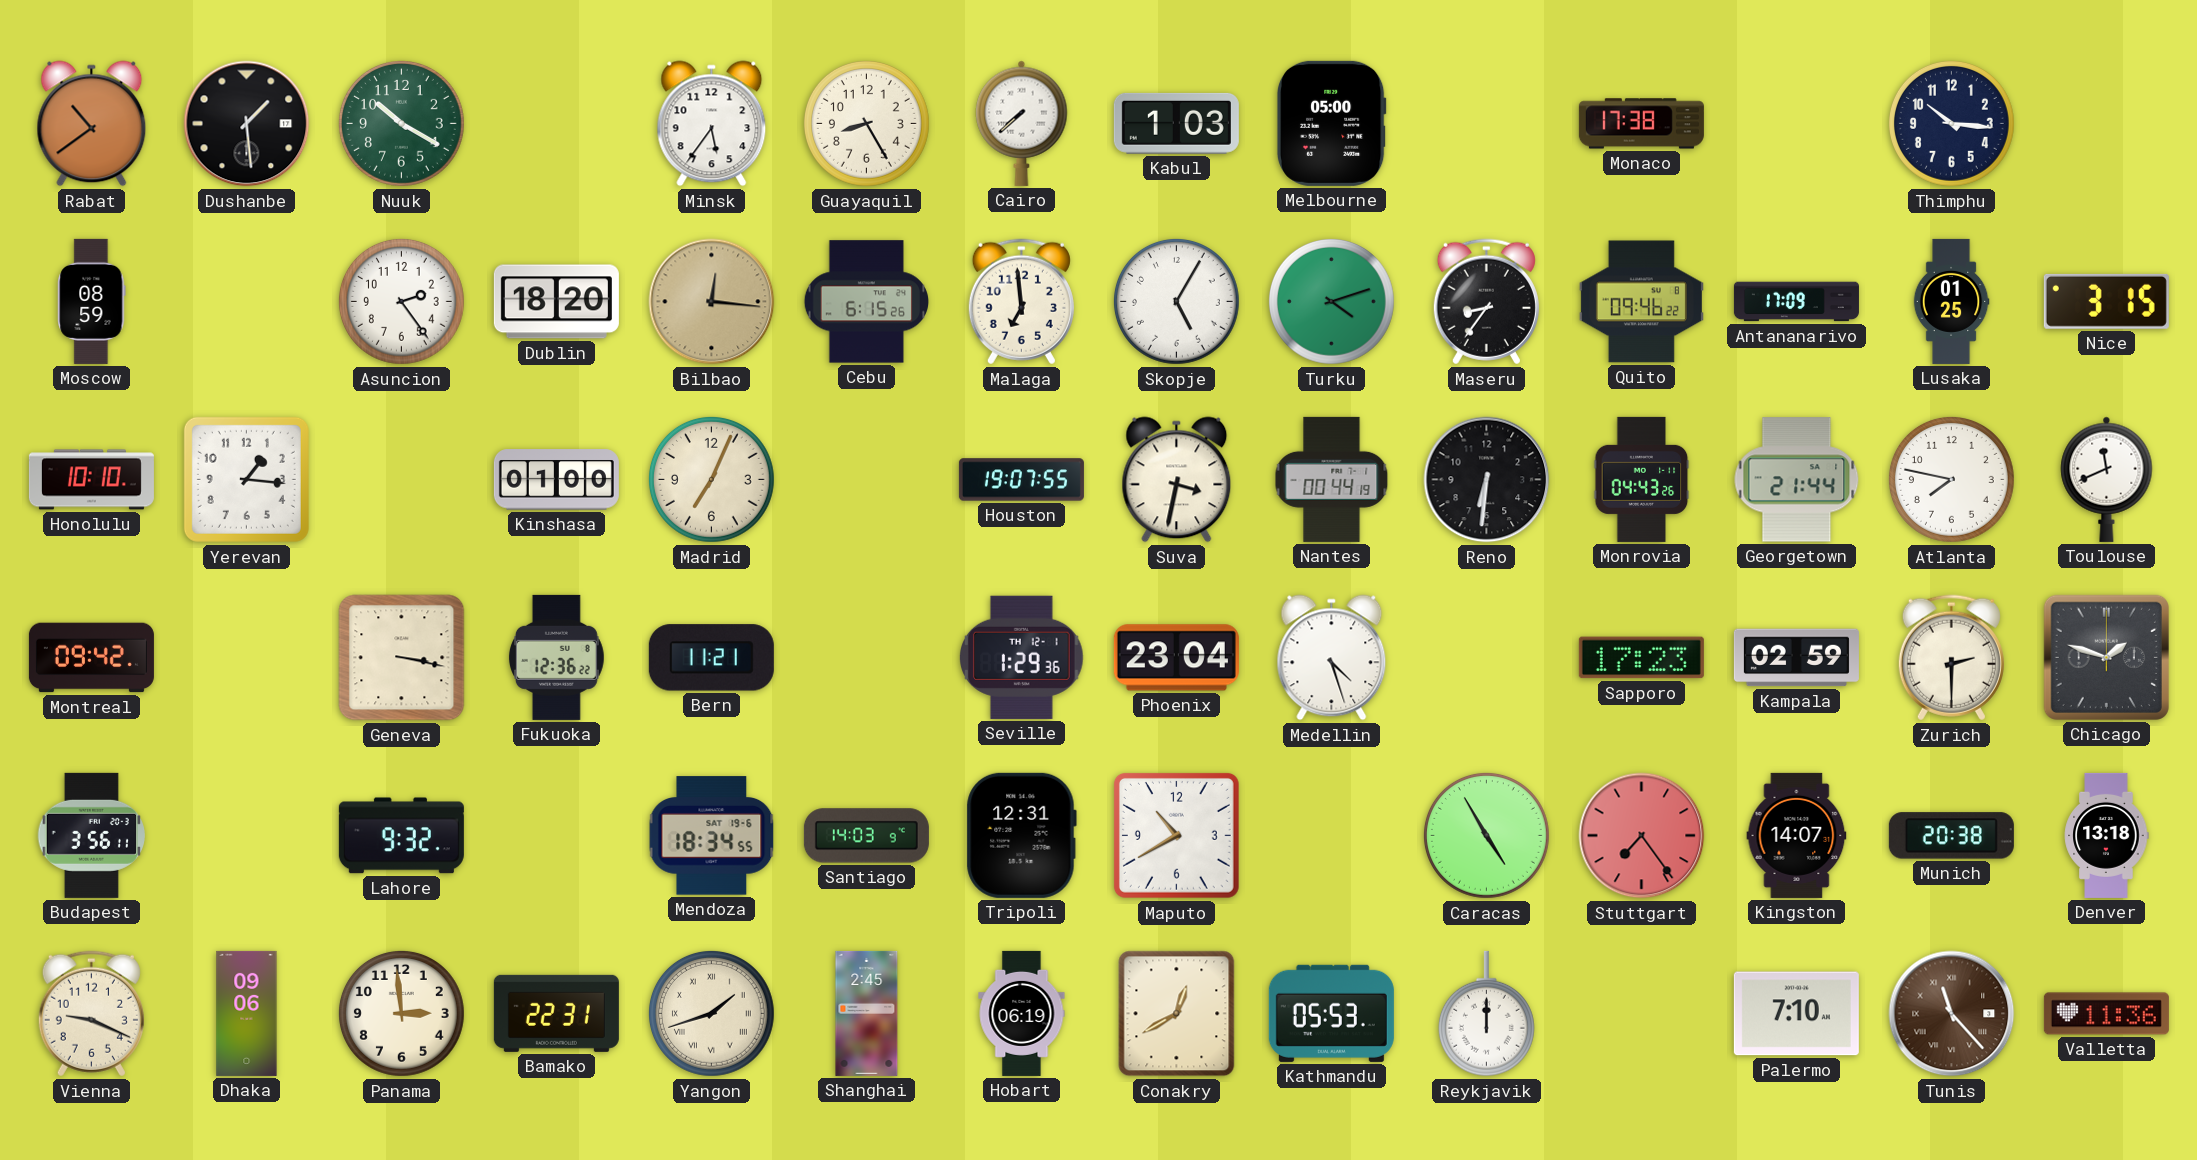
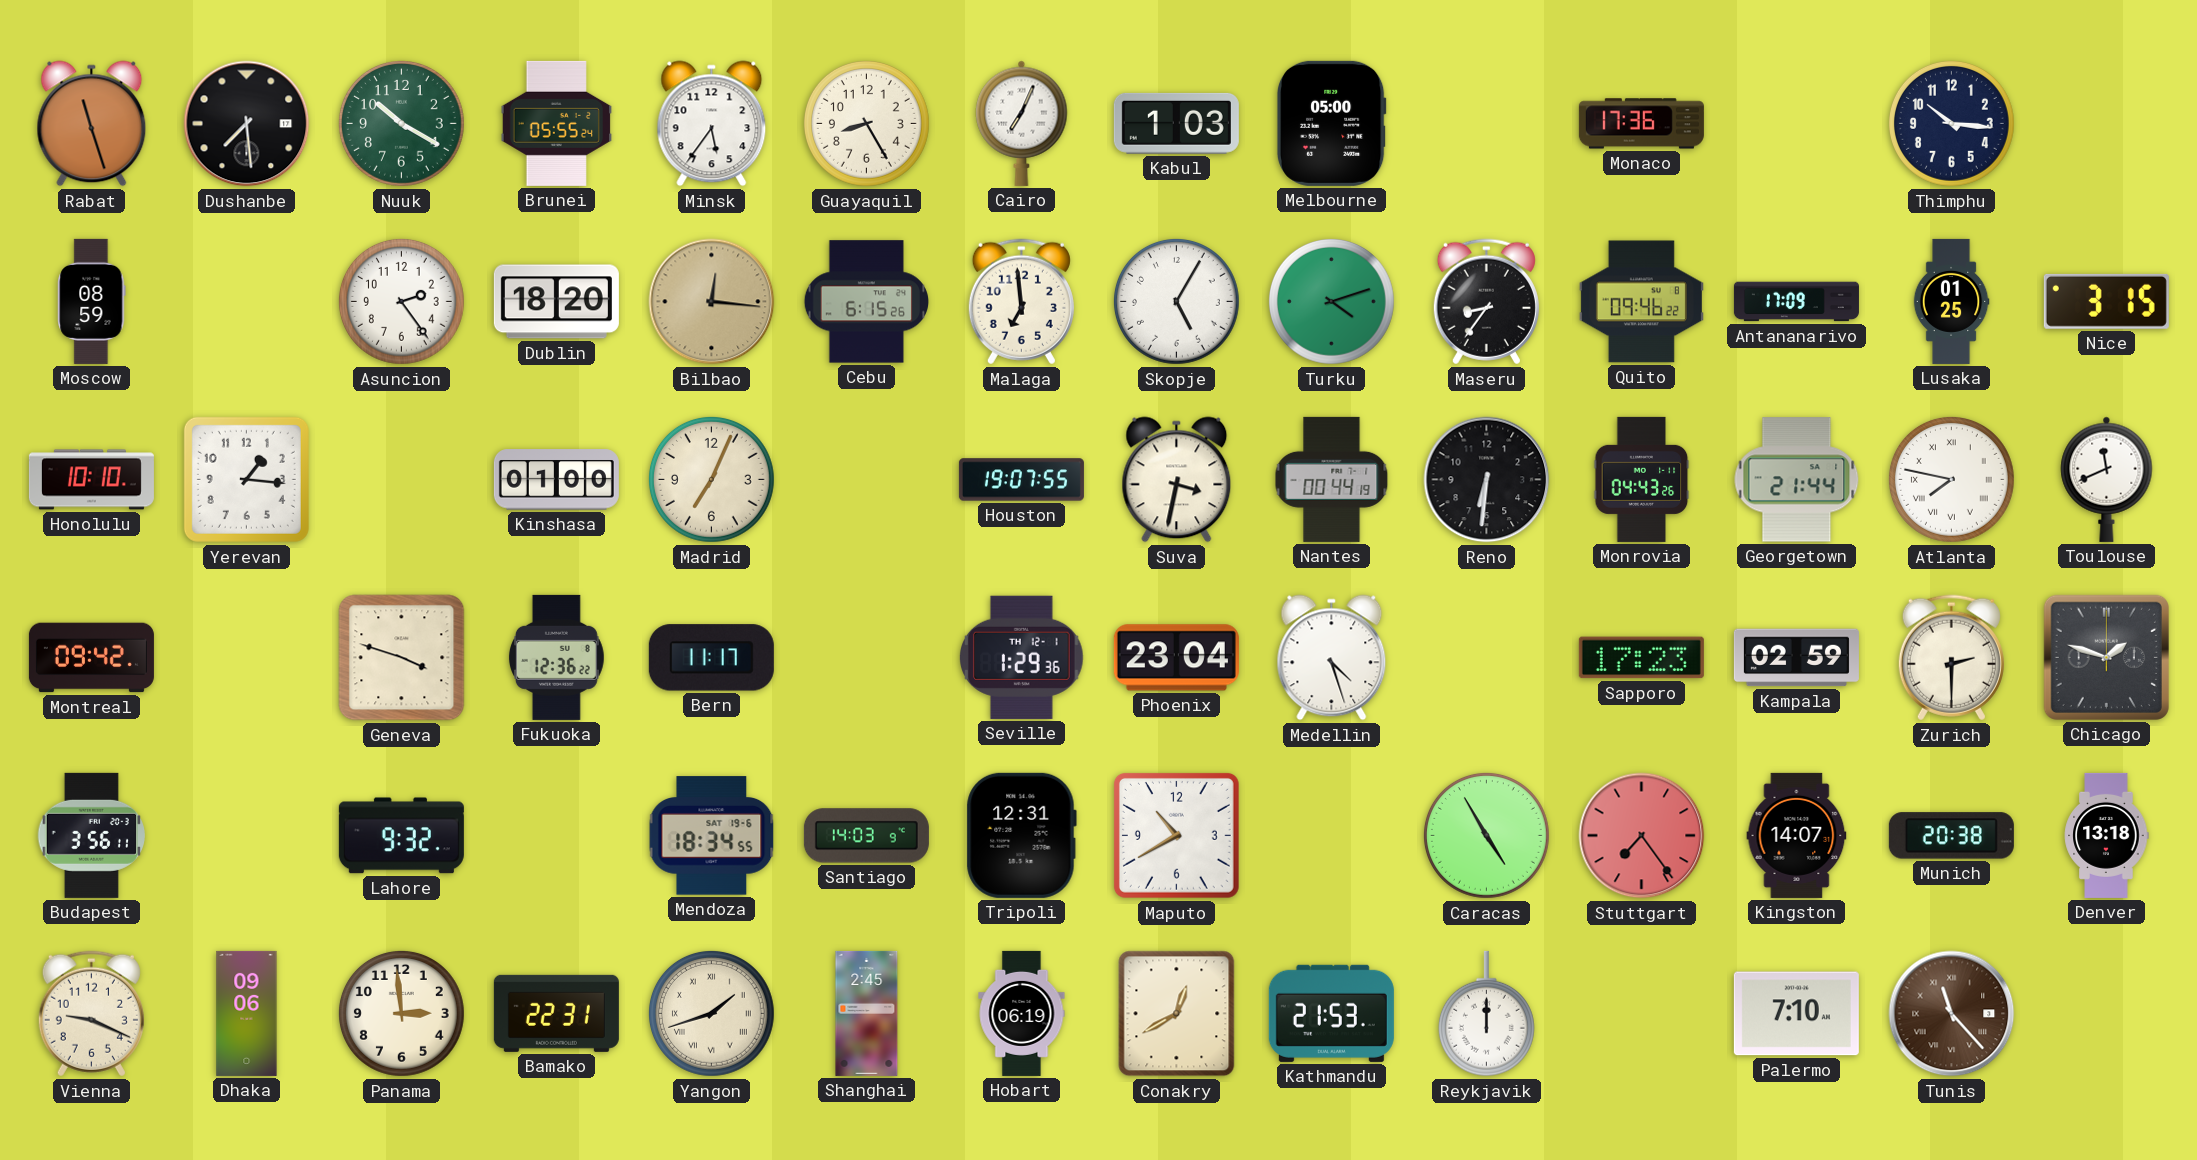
Rabat: 10:39 -> 11:27
Dushanbe: 1:29 -> 7:29
Brunei: none -> 05:55
Cairo: 7:38 -> 7:04
Monaco: 17:38 -> 17:36
Atlanta numerals: Arabic -> Roman
Geneva: 3:17 -> 3:48
Bern: 11:21 -> 11:17
Kathmandu: 05:53 -> 21:53
Valletta: 11:36 -> none
